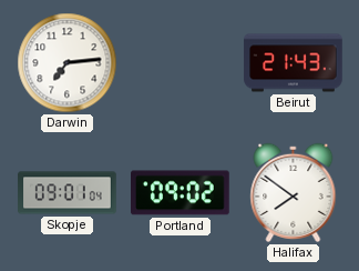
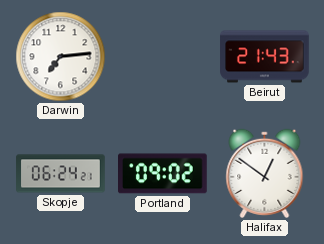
Skopje: 09:01 -> 06:24
Halifax: 7:51 -> 12:51
